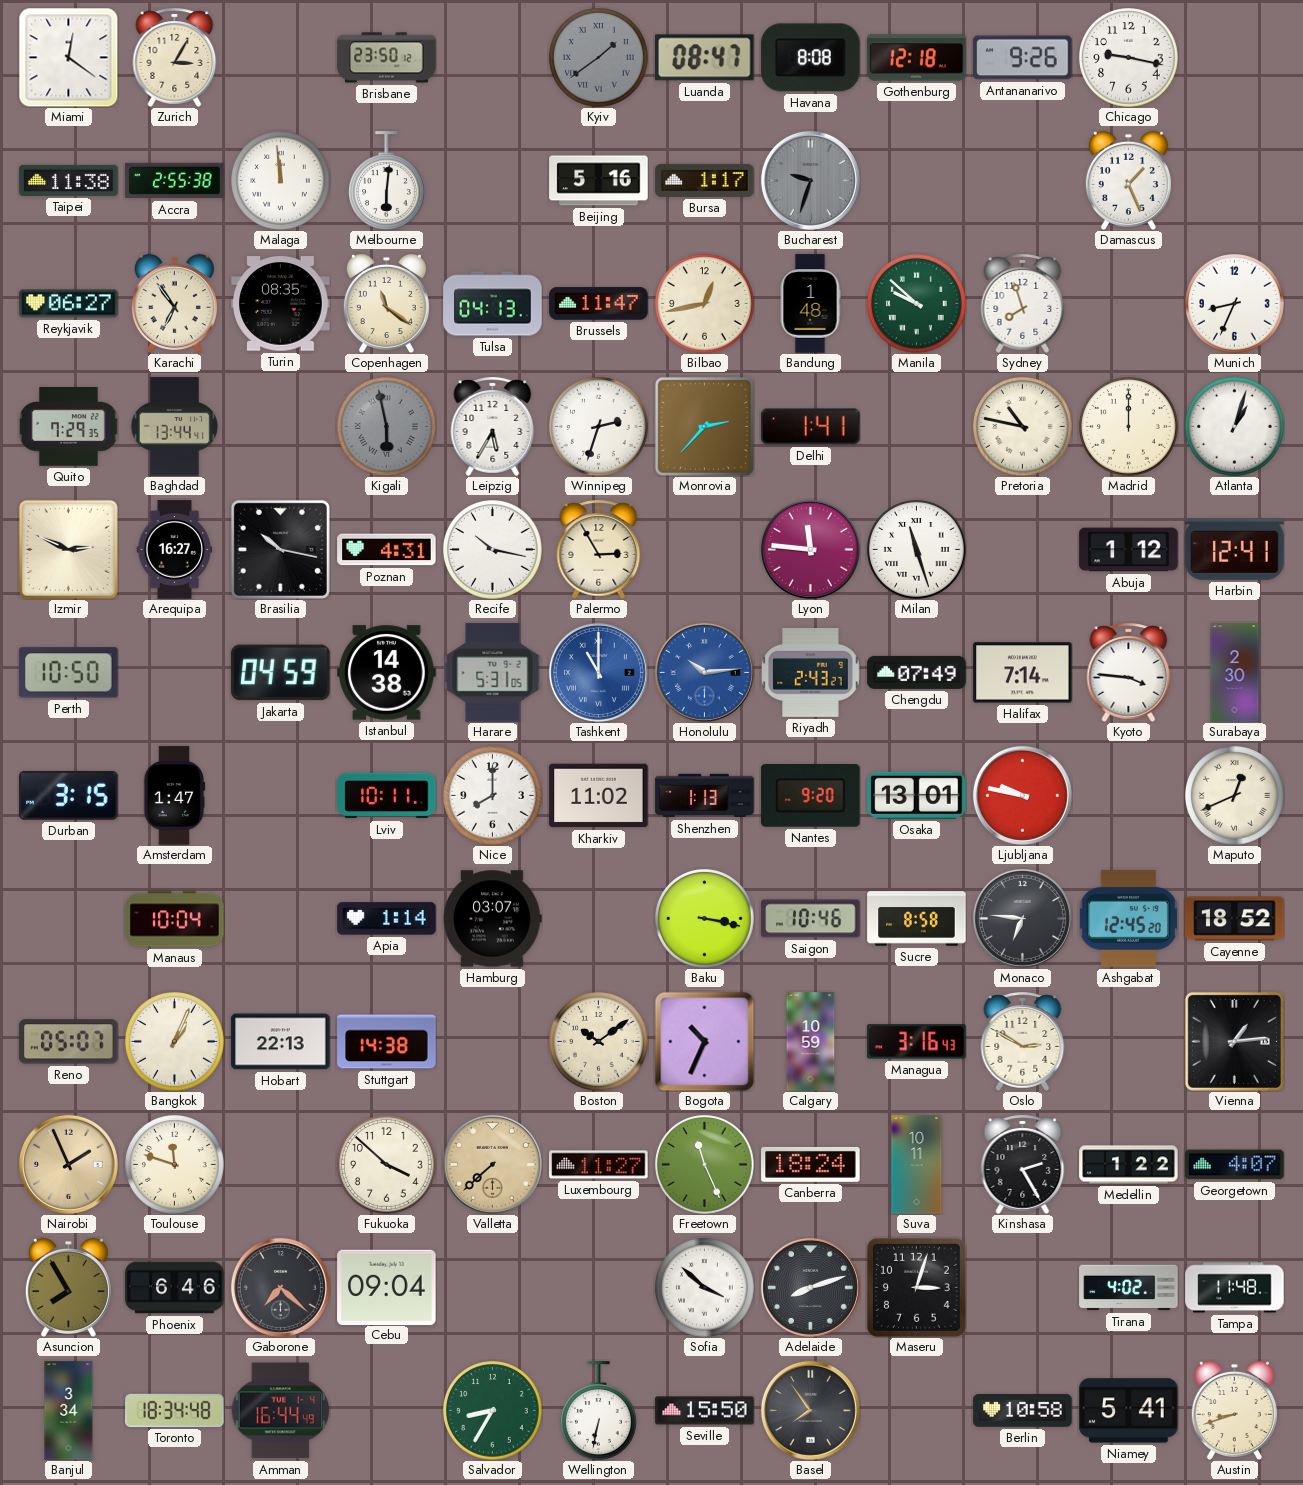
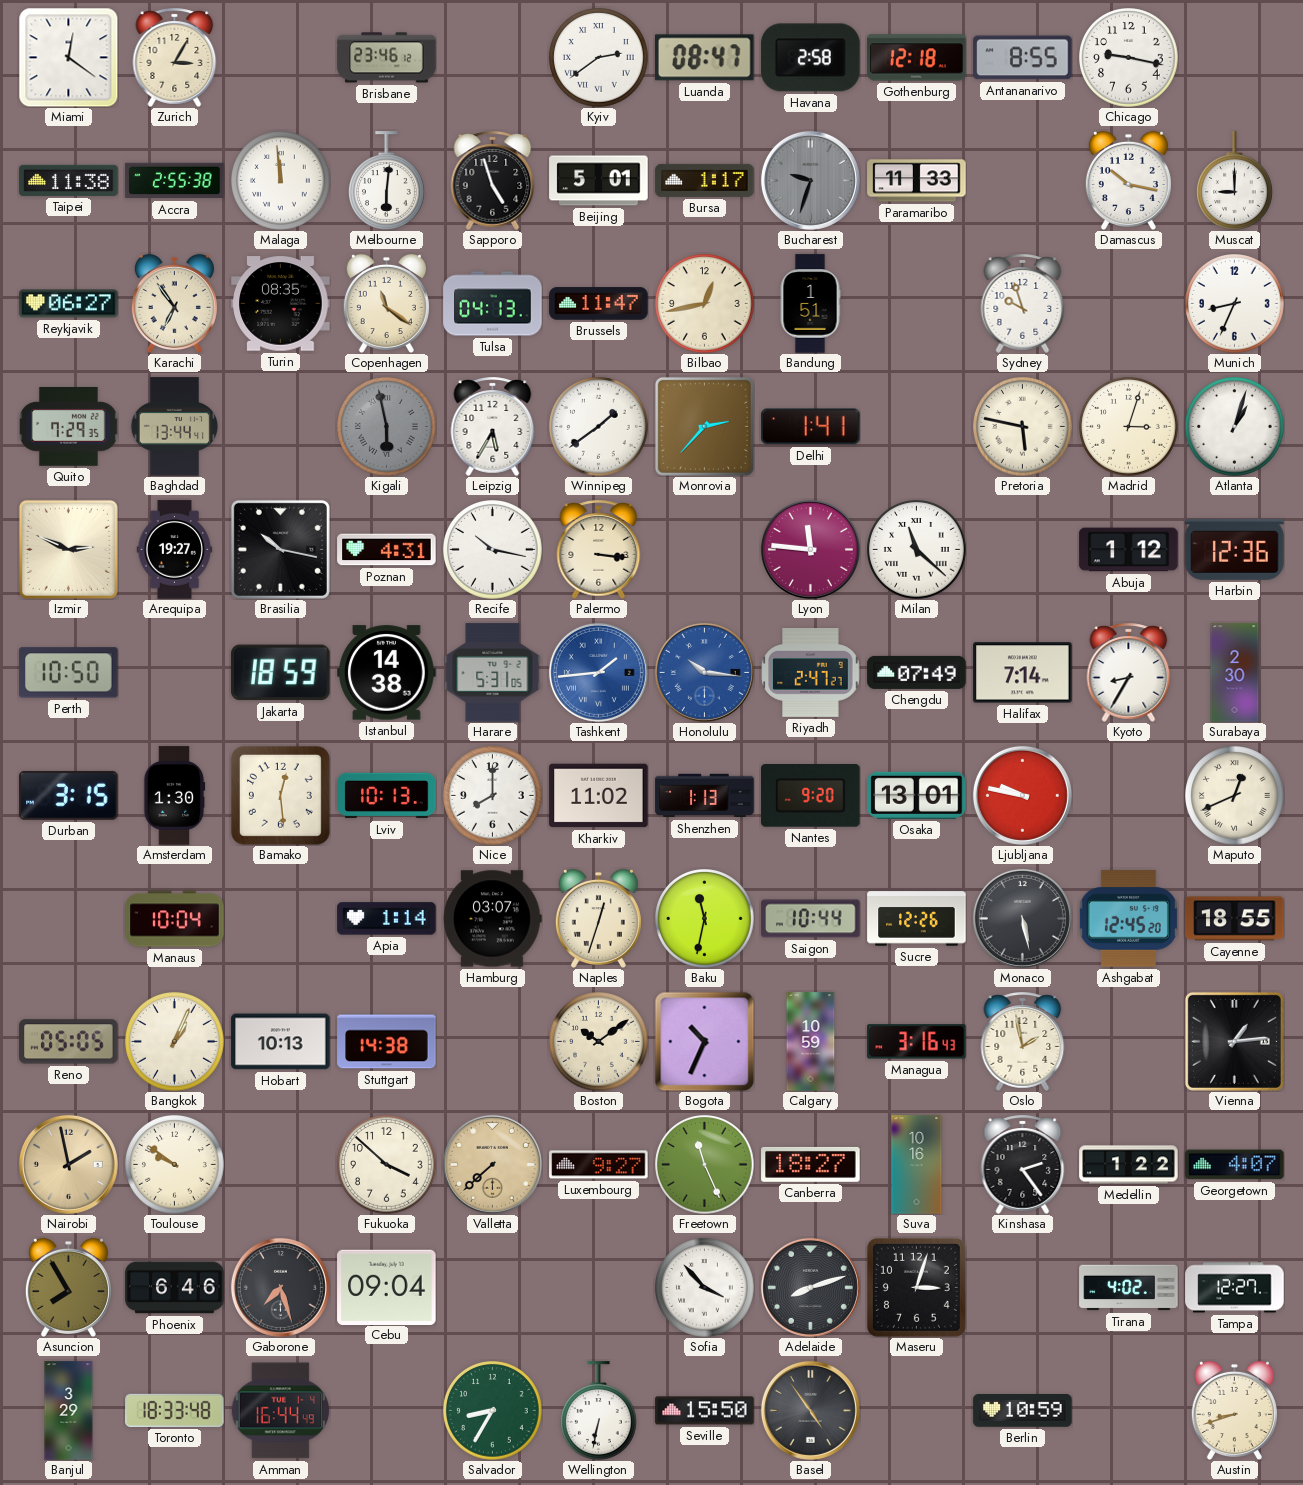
Brisbane: 23:50 -> 23:46
Kyiv: 1:39 -> 2:39
Kyiv dial: grey -> white
Havana: 8:08 -> 2:58
Antananarivo: 9:26 -> 8:55
Sapporo: none -> 4:57
Beijing: 5:16 -> 5:01
Paramaribo: none -> 11:33
Damascus: 1:26 -> 10:17
Muscat: none -> 9:00
Bandung: 1:48 -> 1:51
Manila: 9:52 -> none
Sydney: 7:57 -> 9:57
Winnipeg: 2:33 -> 1:39
Pretoria: 10:47 -> 5:47
Madrid: 12:00 -> 3:03
Arequipa: 16:27 -> 19:27
Palermo: 2:55 -> 3:16
Milan: 11:27 -> 11:22
Harbin: 12:41 -> 12:36
Jakarta: 04:59 -> 18:59
Tashkent: 11:00 -> 1:44
Honolulu: 10:14 -> 10:16
Riyadh: 2:43 -> 2:47
Kyoto: 3:46 -> 8:35
Amsterdam: 1:47 -> 1:30
Bamako: none -> 12:29
Lviv: 10:11 -> 10:13
Naples: none -> 12:33
Baku: 3:17 -> 11:32
Saigon: 10:46 -> 10:44
Sucre: 8:58 -> 12:26
Monaco: 6:46 -> 5:28
Cayenne: 18:52 -> 18:55
Reno: 05:07 -> 05:05
Hobart: 22:13 -> 10:13
Oslo: 2:50 -> 1:58
Nairobi: 1:56 -> 1:58
Toulouse: 11:48 -> 9:51
Luxembourg: 11:27 -> 9:27
Canberra: 18:24 -> 18:27
Suva: 10:11 -> 10:16
Kinshasa: 2:25 -> 2:24
Gaborone: 7:22 -> 7:27
Sofia: 3:52 -> 3:53
Tampa: 11:48 -> 12:27
Banjul: 3:34 -> 3:29
Toronto: 18:34 -> 18:33
Basel: 7:54 -> 4:54
Berlin: 10:58 -> 10:59
Niamey: 5:41 -> none
